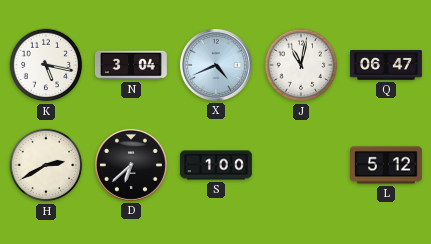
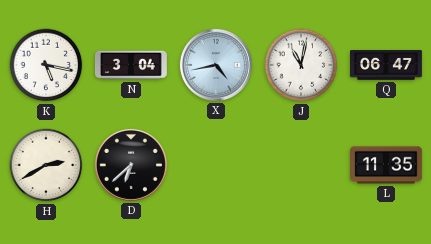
X: 4:41 -> 4:43
S: 1:00 -> none
L: 5:12 -> 11:35
